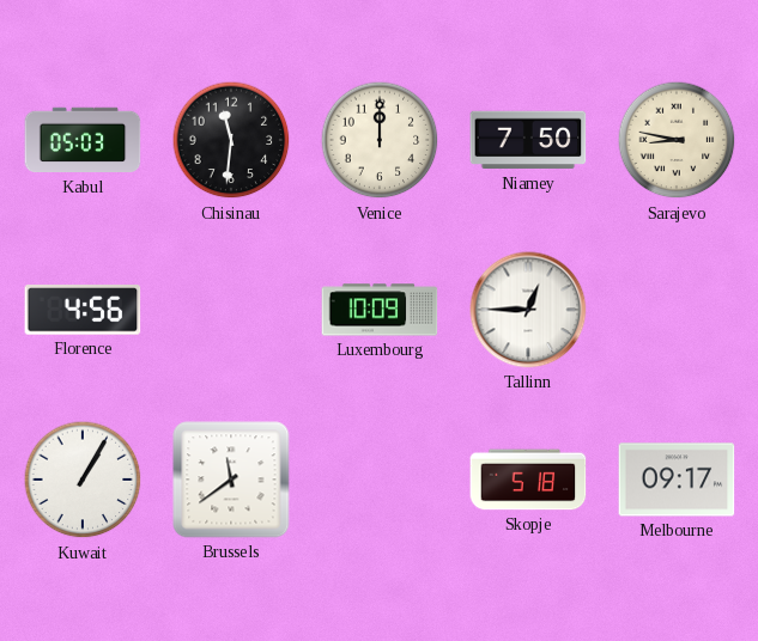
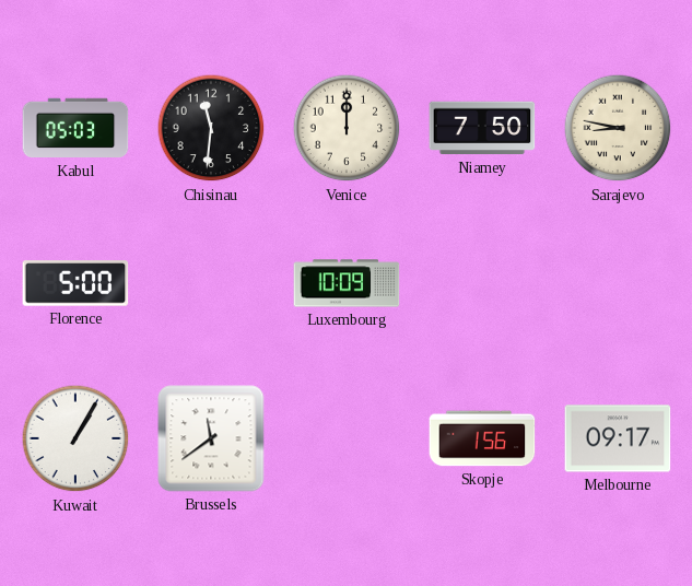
Florence: 4:56 -> 5:00
Tallinn: 12:45 -> none
Skopje: 5:18 -> 1:56
